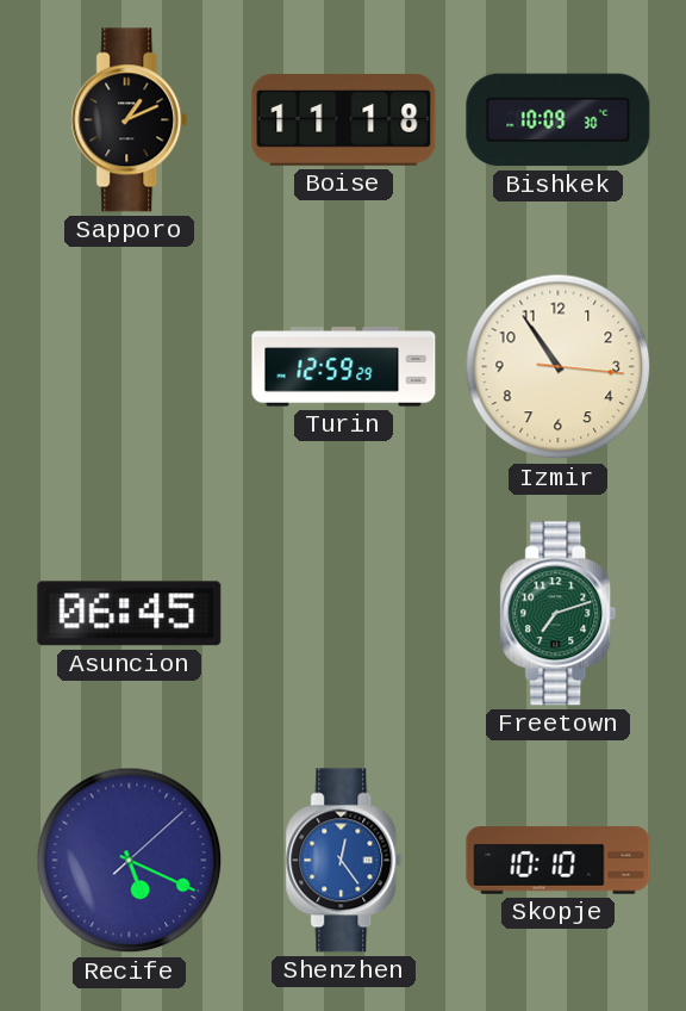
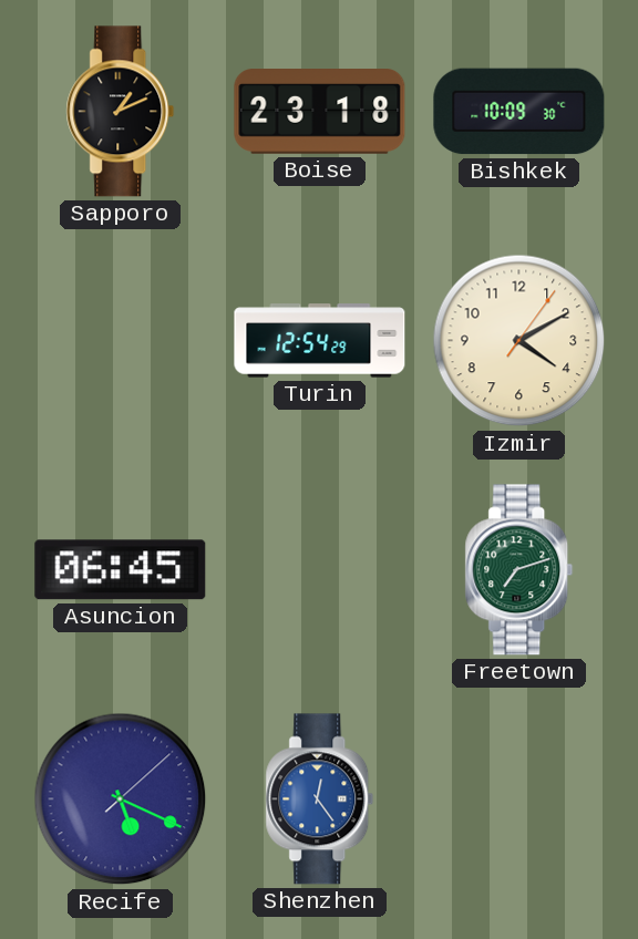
Boise: 11:18 -> 23:18
Turin: 12:59 -> 12:54
Izmir: 10:54 -> 4:10
Skopje: 10:10 -> none
